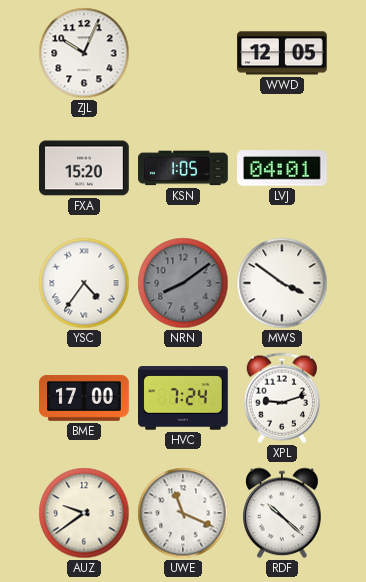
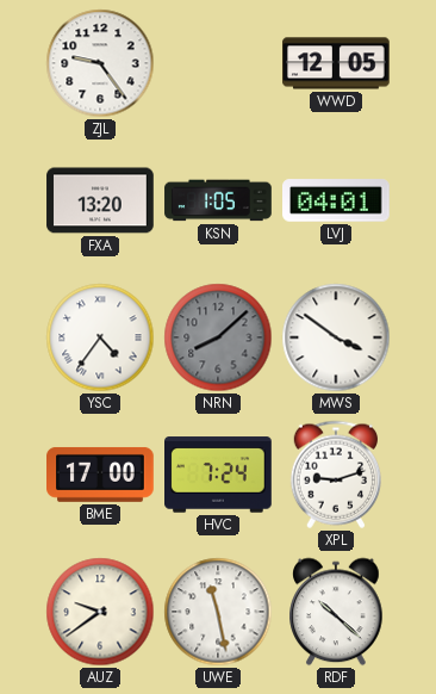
ZJL: 10:04 -> 9:24
FXA: 15:20 -> 13:20
NRN: 8:09 -> 8:08
UWE: 11:19 -> 11:28
